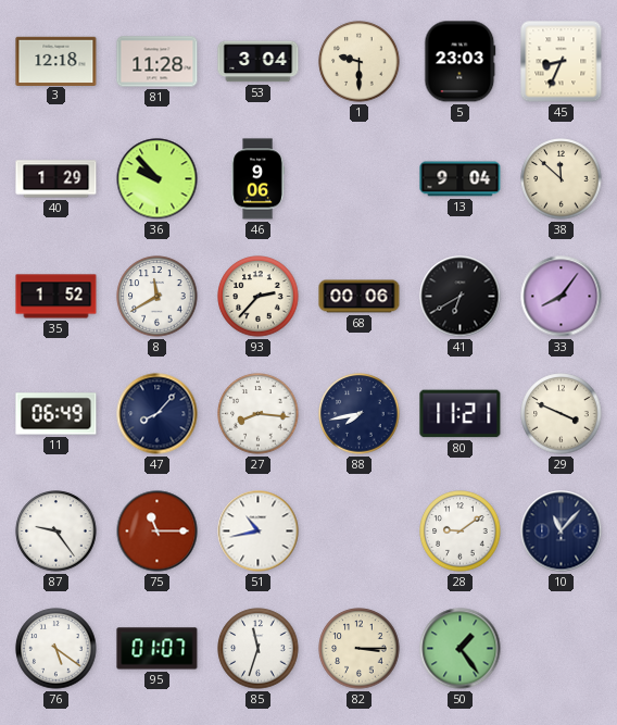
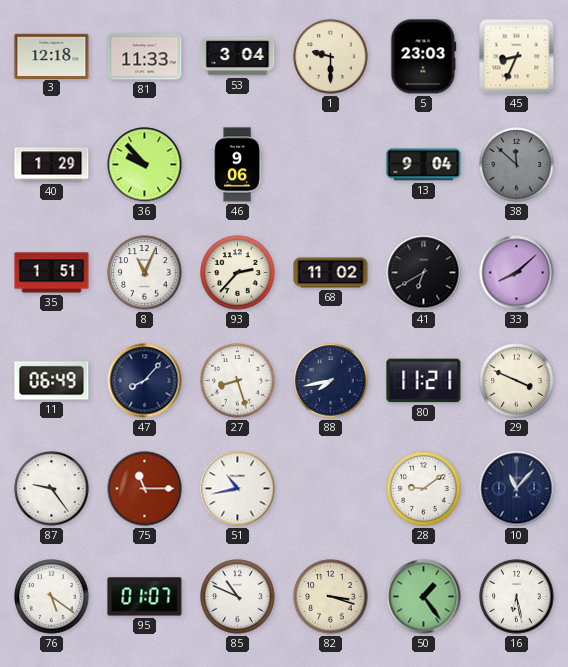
81: 11:28 -> 11:33
38 dial: cream -> grey
35: 1:52 -> 1:51
8: 11:40 -> 11:04
68: 00:06 -> 11:02
33: 8:06 -> 8:08
27: 8:16 -> 8:27
85: 11:33 -> 10:49
82: 3:15 -> 3:18
16: none -> 6:28
